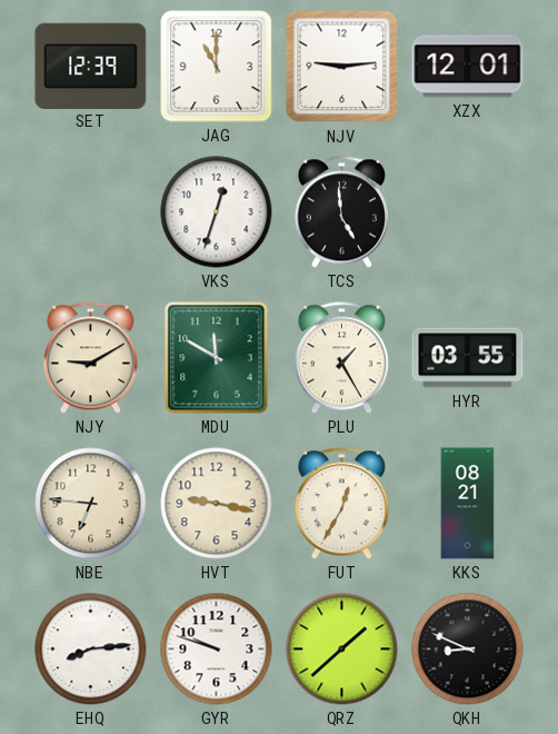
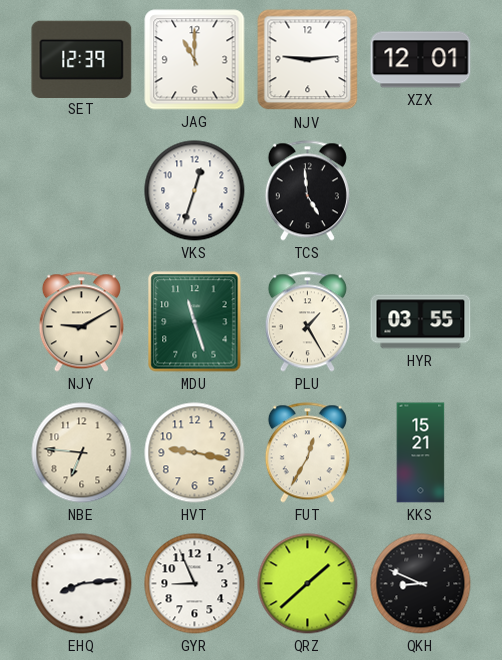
MDU: 11:50 -> 11:27
KKS: 08:21 -> 15:21
GYR: 9:48 -> 8:56
